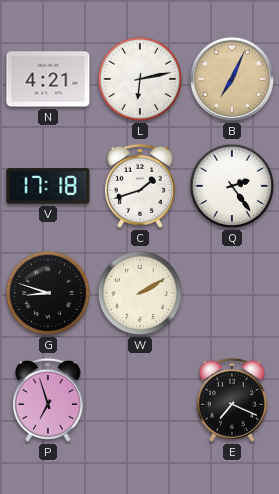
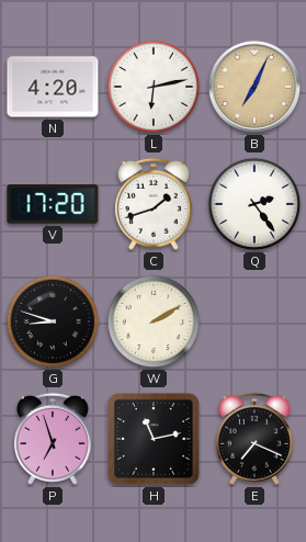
N: 4:21 -> 4:20
V: 17:18 -> 17:20
H: none -> 11:13
